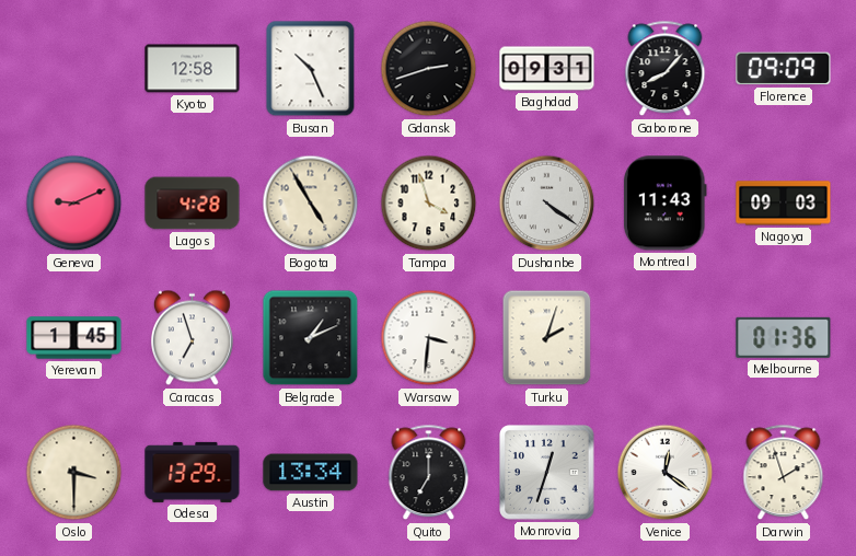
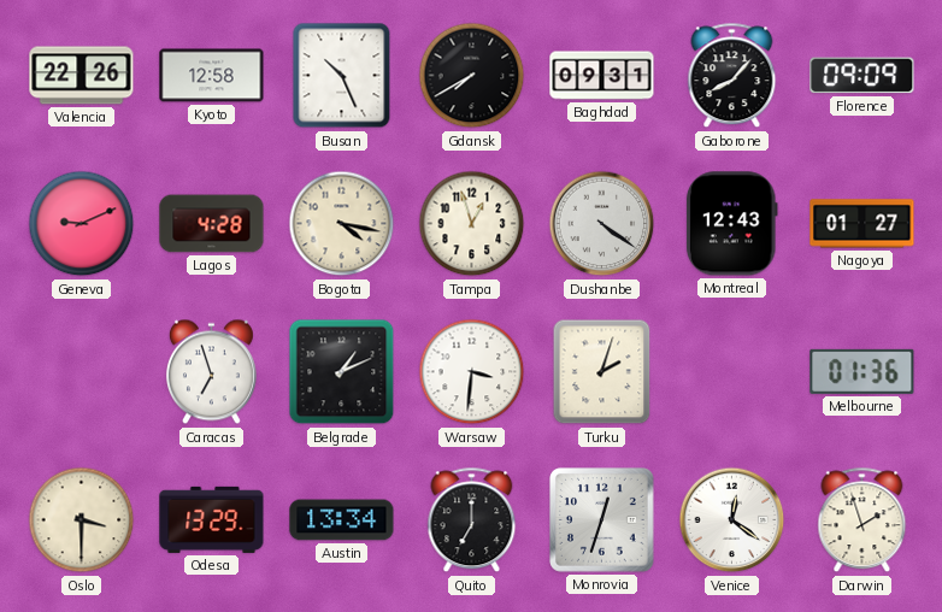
Valencia: none -> 22:26
Gdansk: 2:42 -> 7:40
Bogota: 4:55 -> 4:17
Tampa: 3:57 -> 12:57
Montreal: 11:43 -> 12:43
Nagoya: 09:03 -> 01:27
Yerevan: 1:45 -> none
